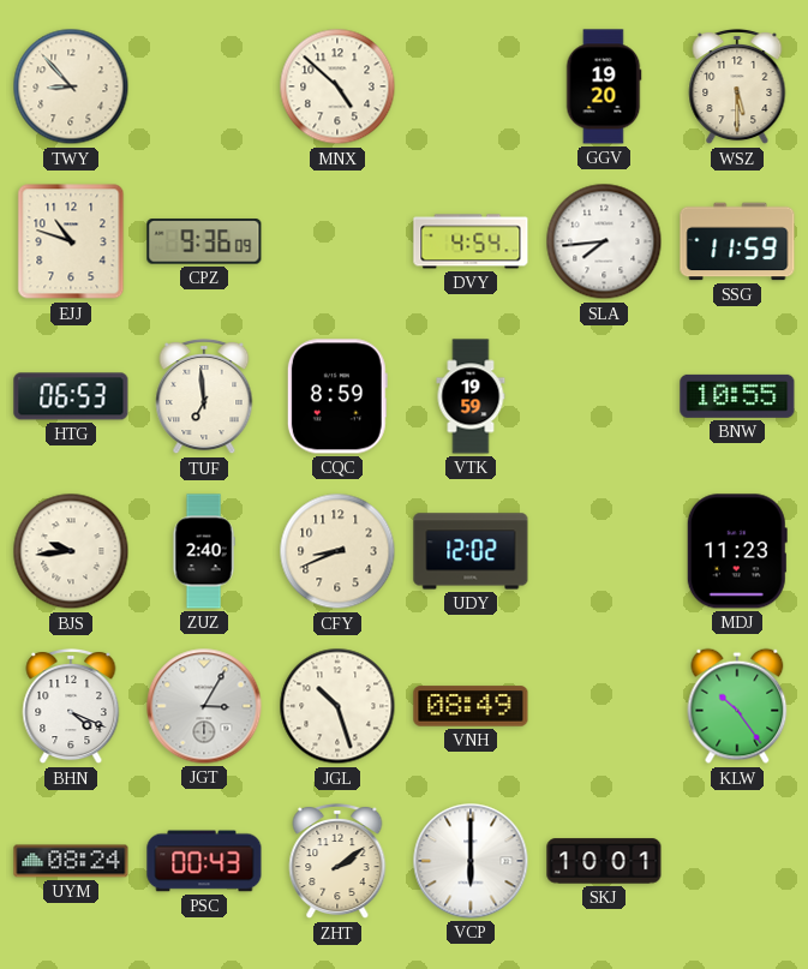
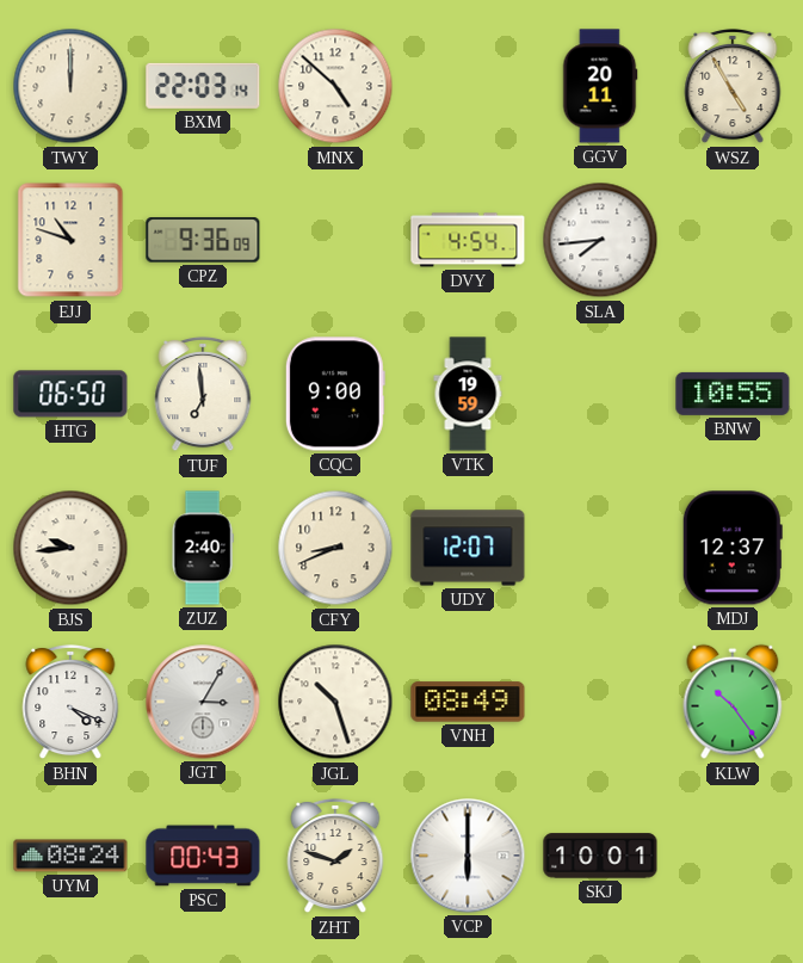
TWY: 8:53 -> 12:00
BXM: none -> 22:03
GGV: 19:20 -> 20:11
WSZ: 5:30 -> 4:55
SSG: 11:59 -> none
HTG: 06:53 -> 06:50
CQC: 8:59 -> 9:00
UDY: 12:02 -> 12:07
MDJ: 11:23 -> 12:37
ZHT: 2:09 -> 1:48
